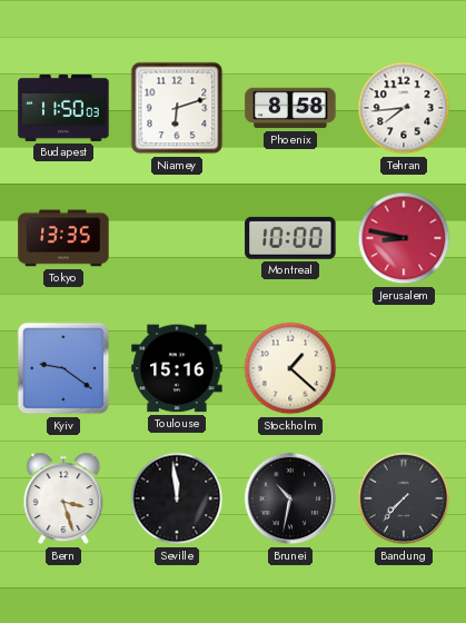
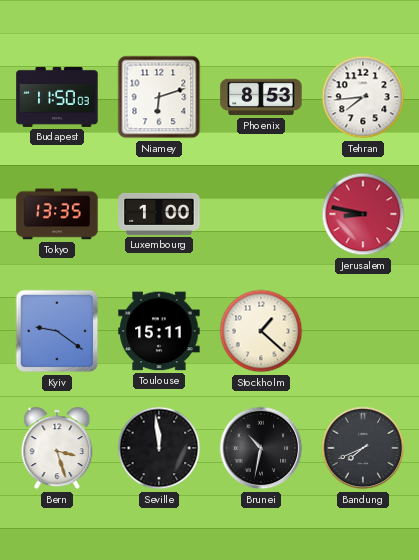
Phoenix: 8:58 -> 8:53
Luxembourg: none -> 1:00
Montreal: 10:00 -> none
Toulouse: 15:16 -> 15:11
Bandung: 7:37 -> 7:41
